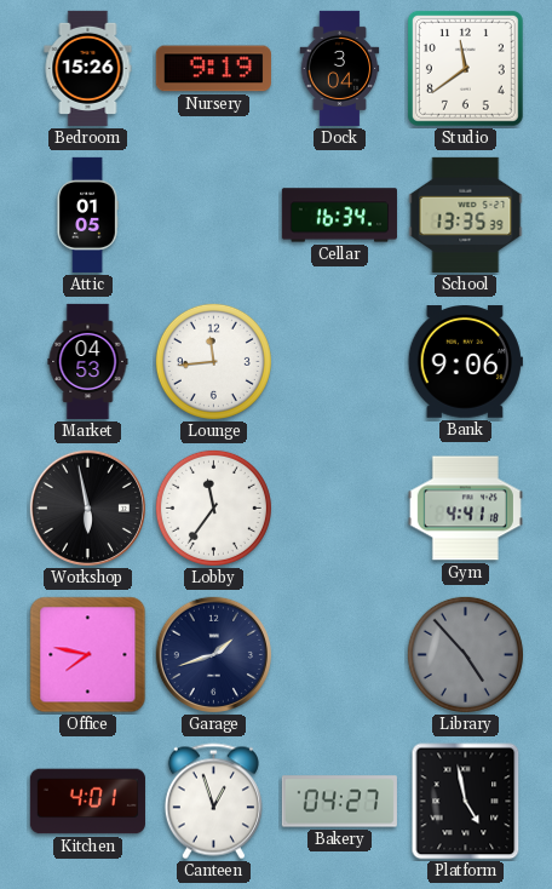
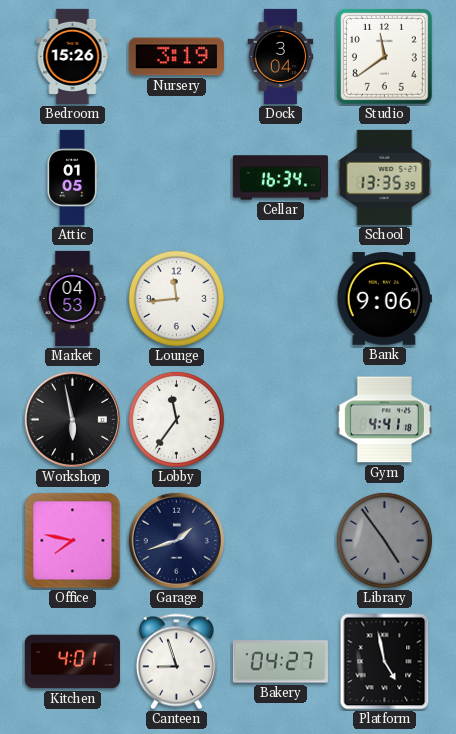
Nursery: 9:19 -> 3:19
Library: 4:53 -> 4:54
Canteen: 12:57 -> 8:57
